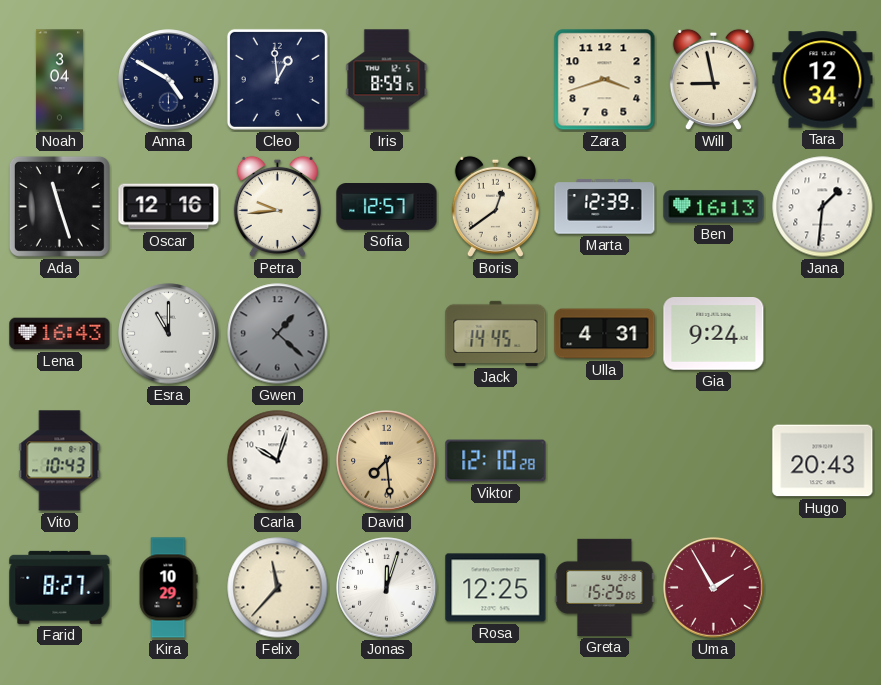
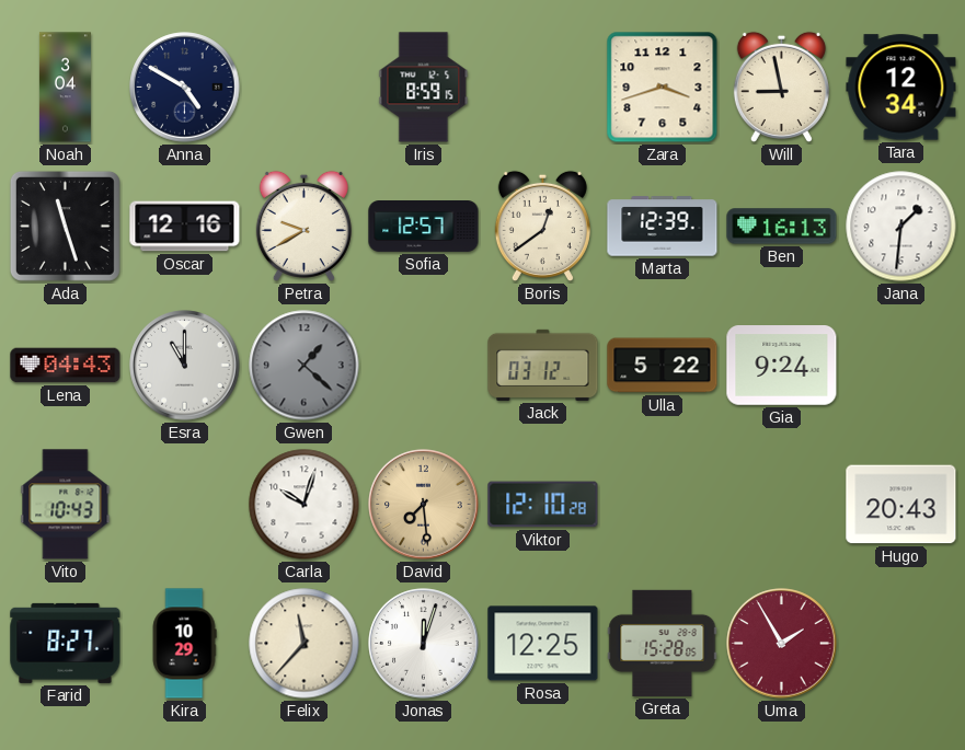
Cleo: 12:59 -> none
Petra: 9:44 -> 9:40
Lena: 16:43 -> 04:43
Jack: 14:45 -> 03:12
Ulla: 4:31 -> 5:22
Greta: 15:25 -> 15:28
